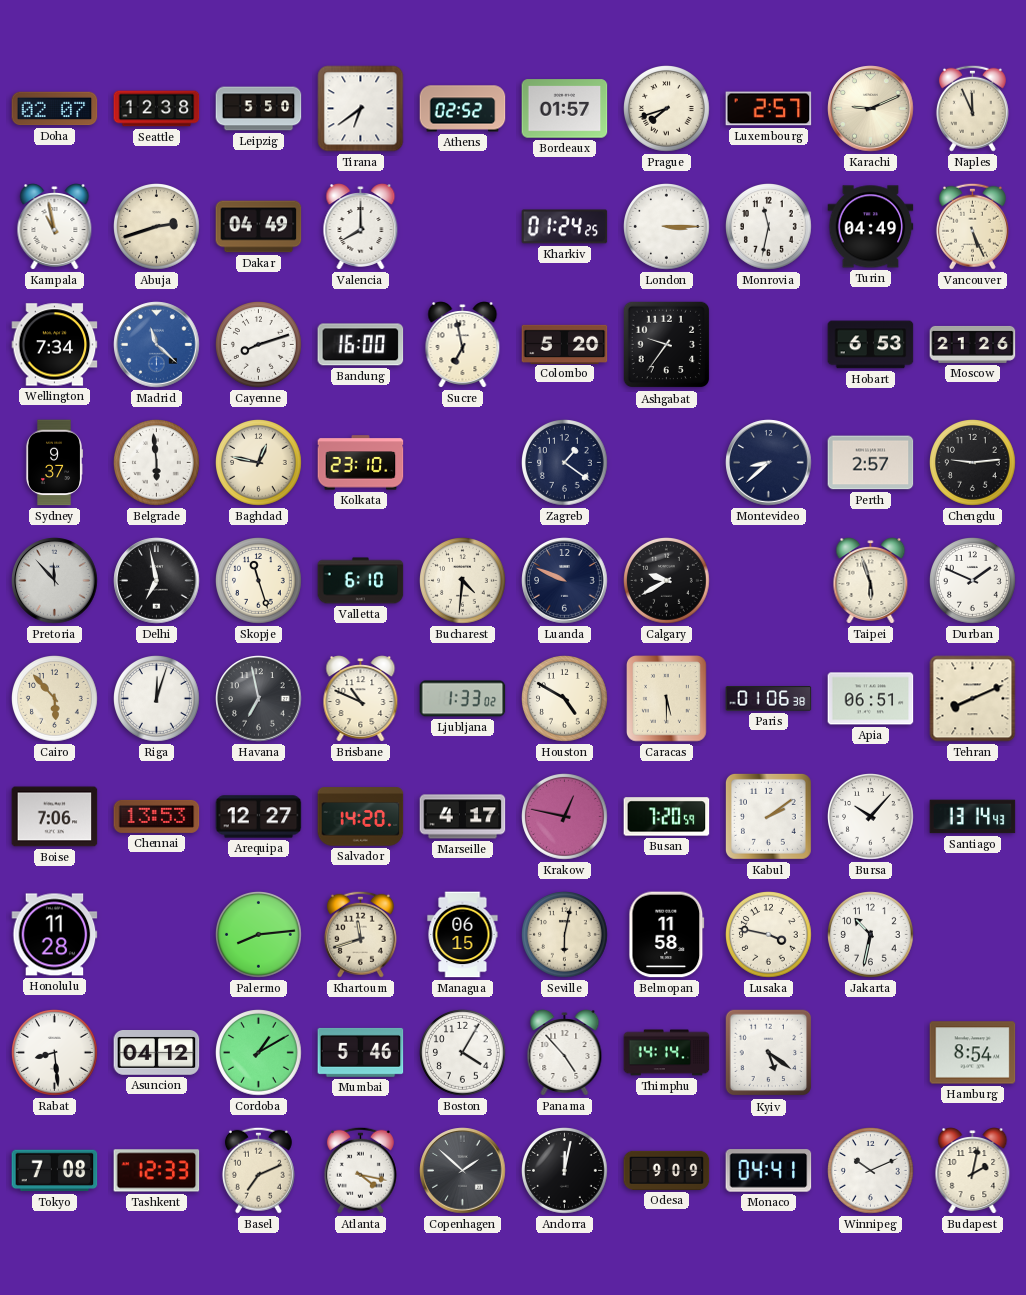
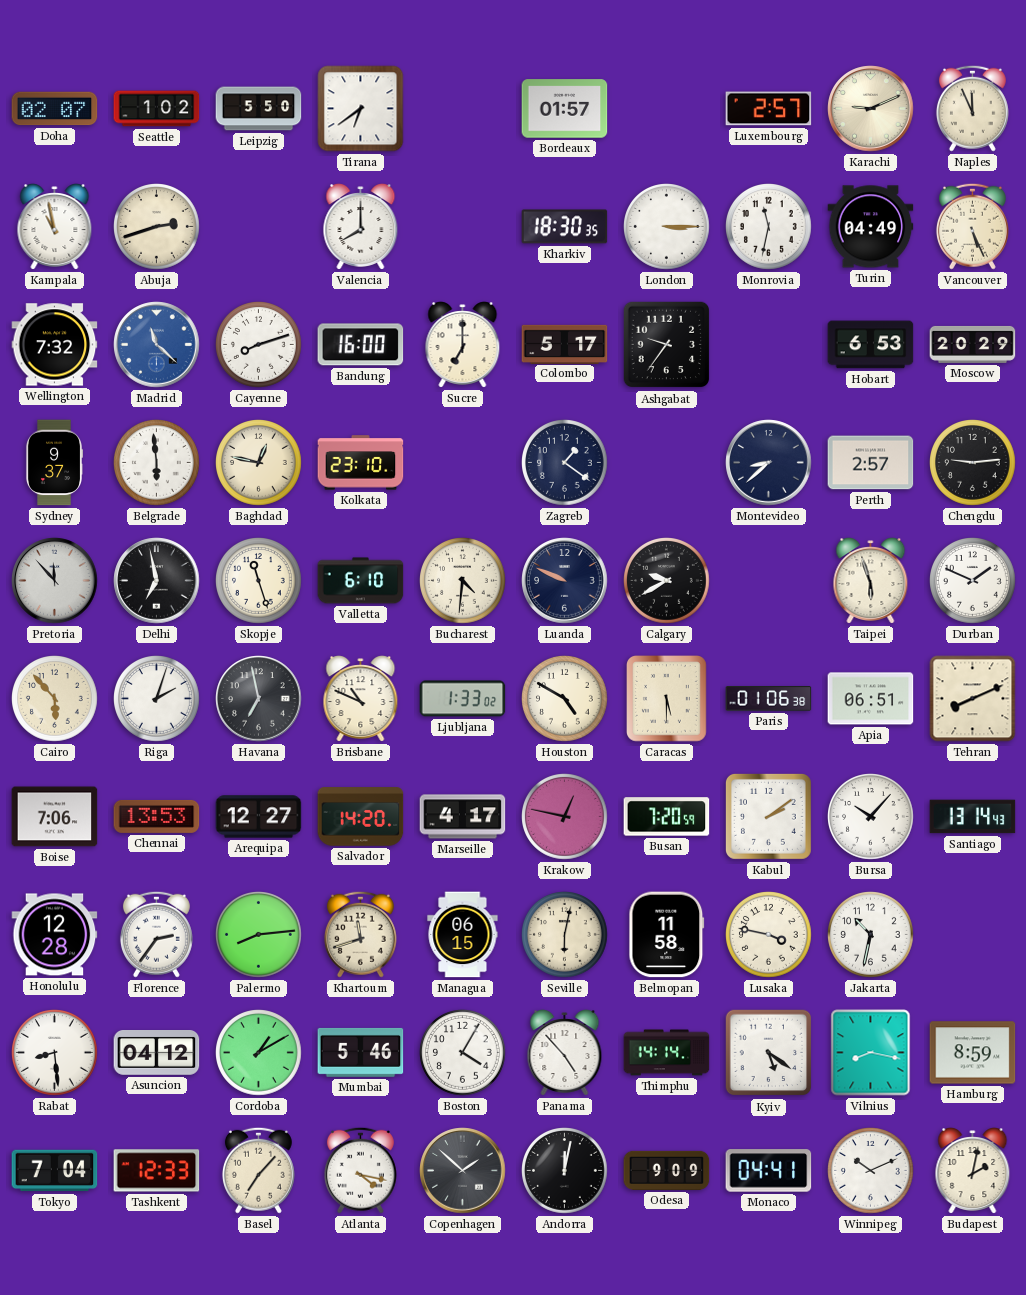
Seattle: 12:38 -> 1:02
Athens: 02:52 -> none
Prague: 7:42 -> none
Dakar: 04:49 -> none
Kharkiv: 01:24 -> 18:30
Wellington: 7:34 -> 7:32
Sucre: 6:58 -> 7:00
Colombo: 5:20 -> 5:17
Moscow: 21:26 -> 20:29
Riga: 12:03 -> 2:03
Honolulu: 11:28 -> 12:28
Florence: none -> 2:36
Vilnius: none -> 8:17
Hamburg: 8:54 -> 8:59
Tokyo: 7:08 -> 7:04
Basel: 7:11 -> 7:07
